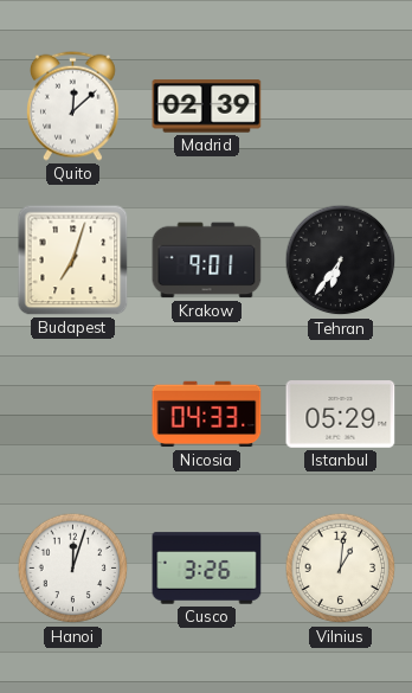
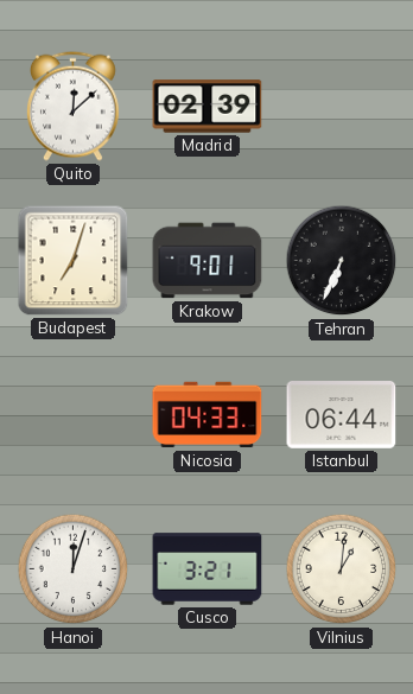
Tehran: 6:36 -> 6:34
Istanbul: 05:29 -> 06:44
Cusco: 3:26 -> 3:21
